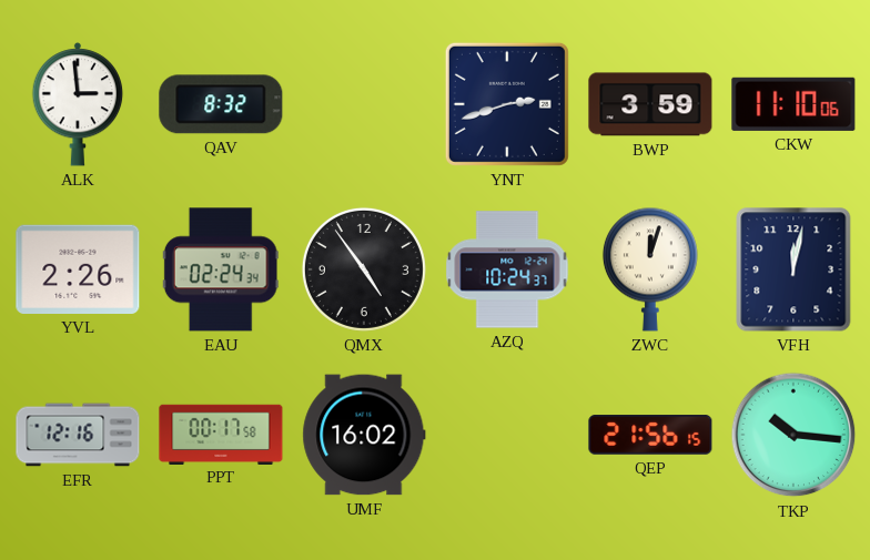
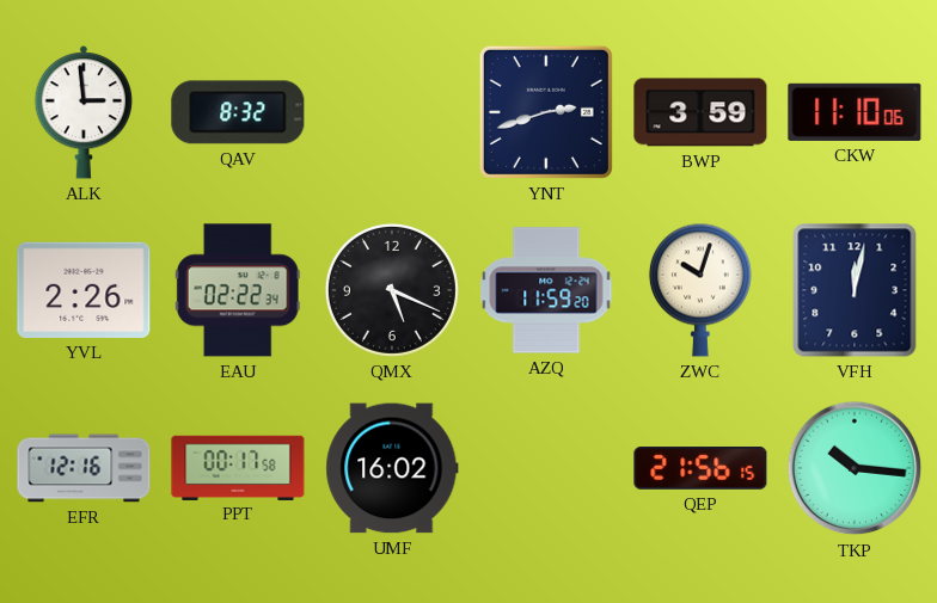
EAU: 02:24 -> 02:22
QMX: 4:54 -> 5:19
AZQ: 10:24 -> 11:59
ZWC: 12:03 -> 10:03
